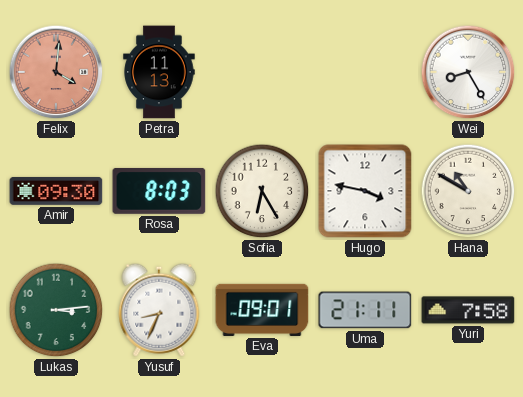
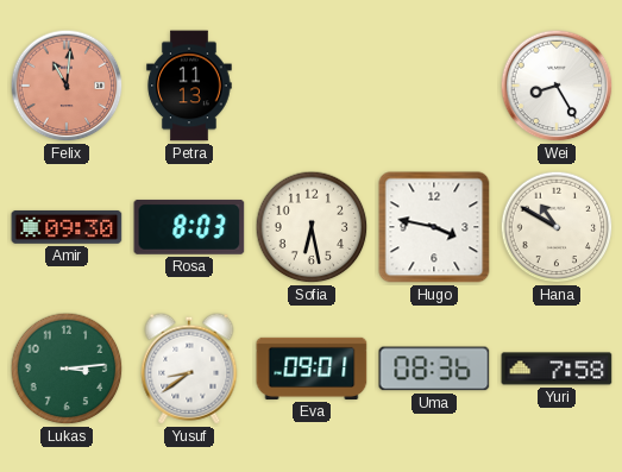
Felix: 4:01 -> 11:01
Sofia: 6:25 -> 6:28
Yusuf: 8:34 -> 8:39
Uma: 21:11 -> 08:36
